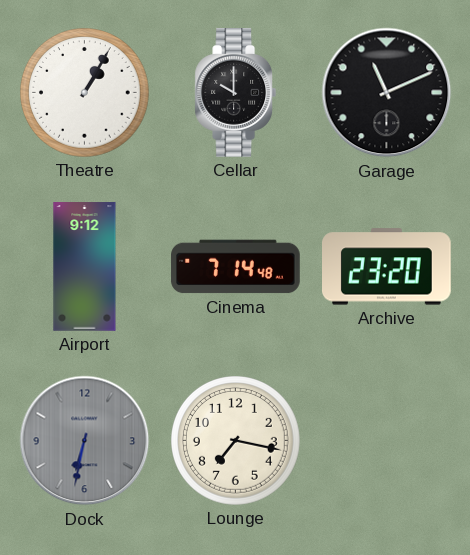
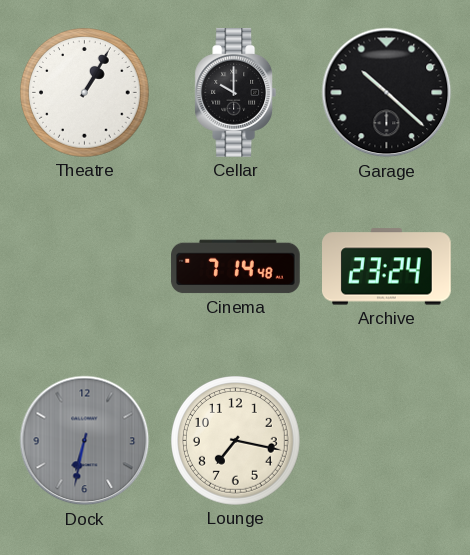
Garage: 11:11 -> 10:22
Airport: 9:12 -> none
Archive: 23:20 -> 23:24
